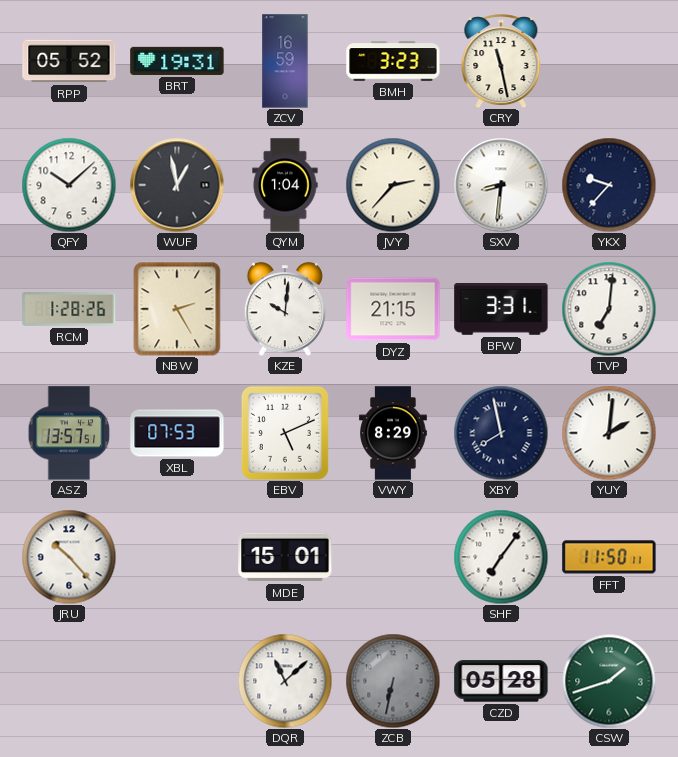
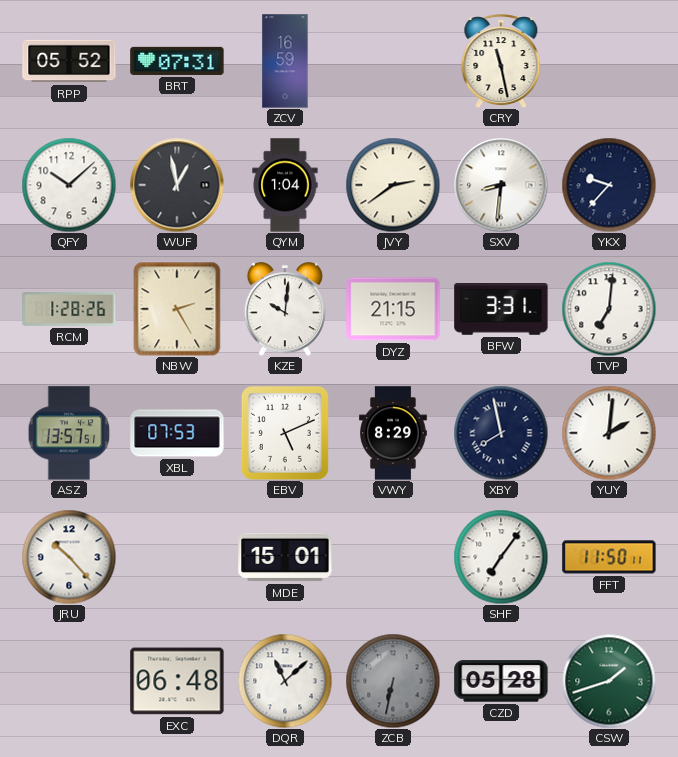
BRT: 19:31 -> 07:31
BMH: 3:23 -> none
JVY: 2:37 -> 2:39
EXC: none -> 06:48
